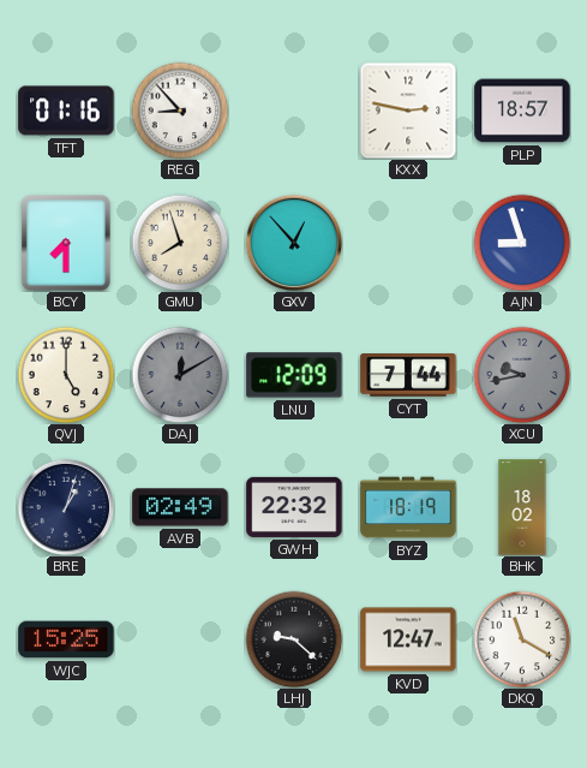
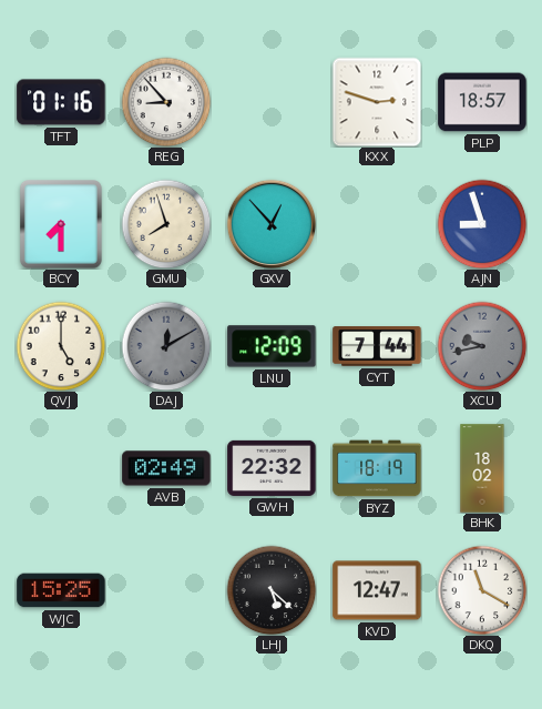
KXX: 2:47 -> 2:48
BRE: 1:03 -> none
LHJ: 9:22 -> 5:22
